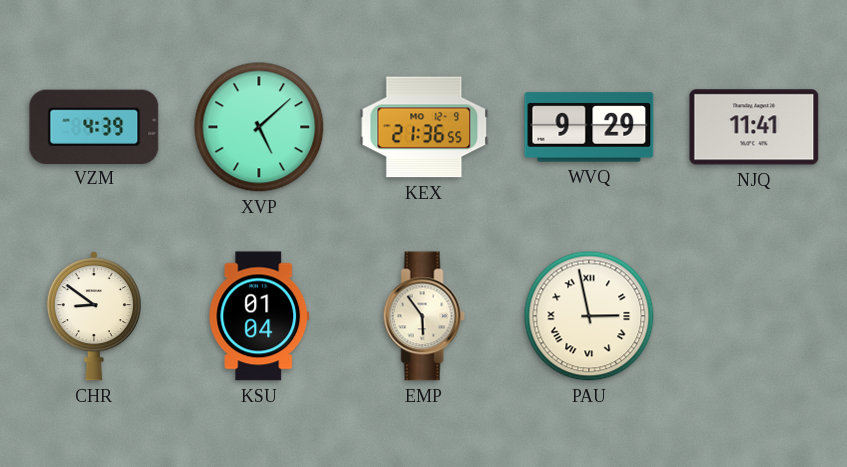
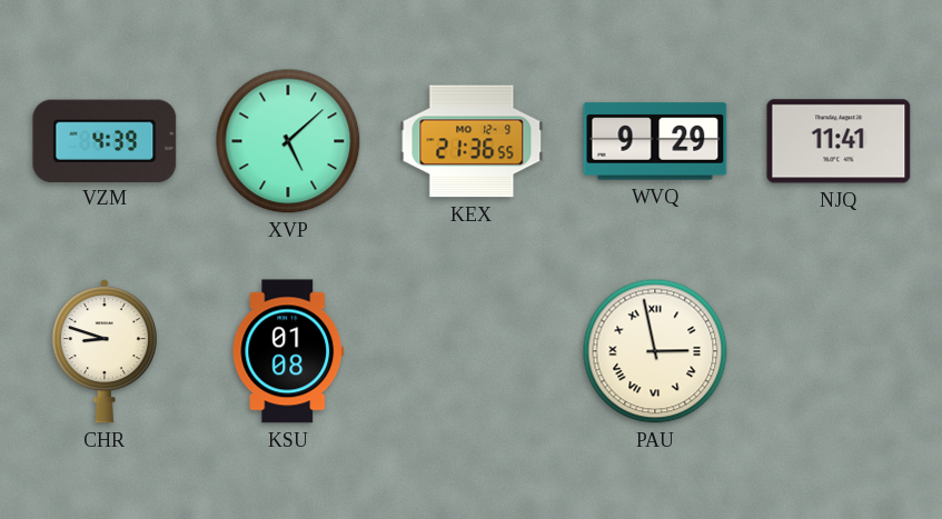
CHR: 8:51 -> 8:48
KSU: 01:04 -> 01:08
EMP: 5:54 -> none
